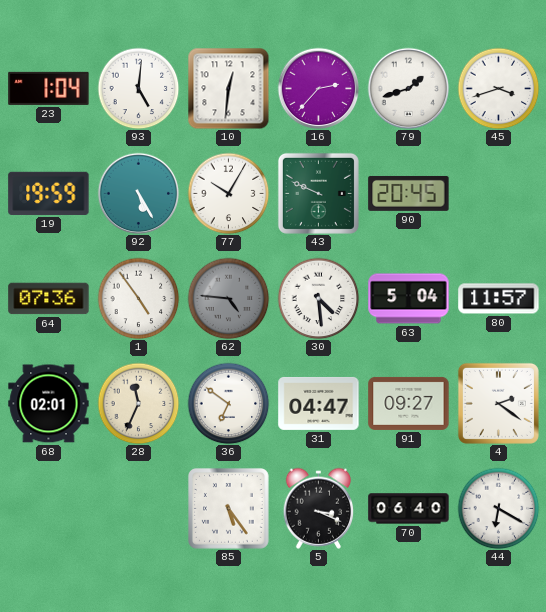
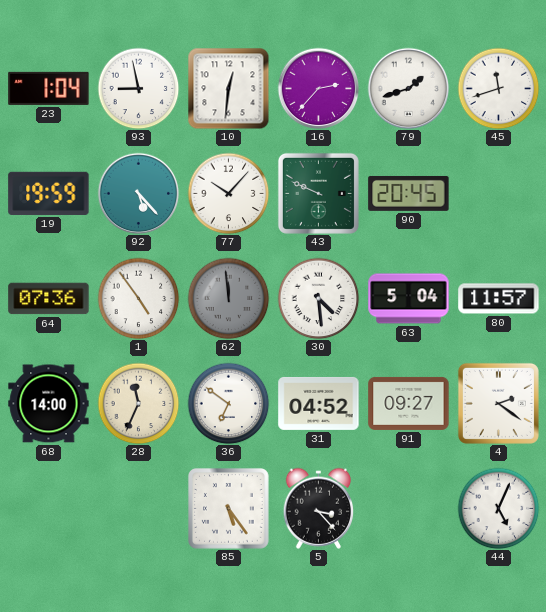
93: 5:01 -> 8:58
45: 3:42 -> 11:42
92: 5:25 -> 5:23
77: 10:05 -> 10:07
62: 4:46 -> 11:59
68: 02:01 -> 14:00
31: 04:47 -> 04:52
5: 3:19 -> 3:23
70: 06:40 -> none
44: 6:20 -> 5:04
